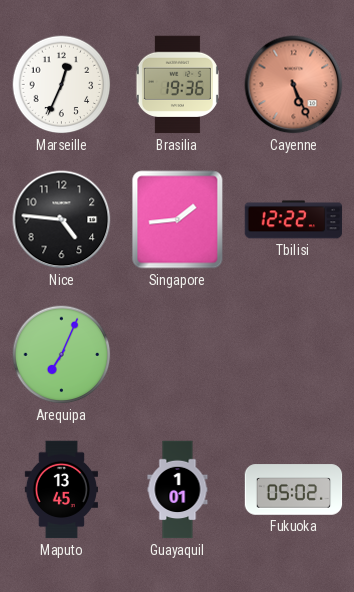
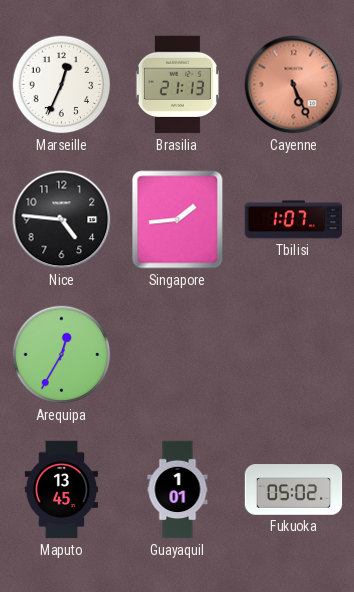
Brasilia: 19:36 -> 21:13
Tbilisi: 12:22 -> 1:07
Arequipa: 7:04 -> 12:35
